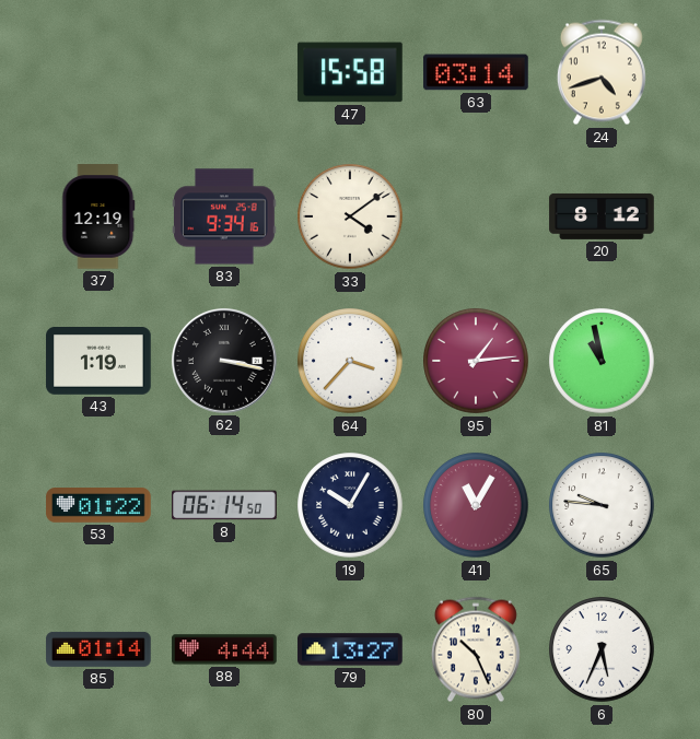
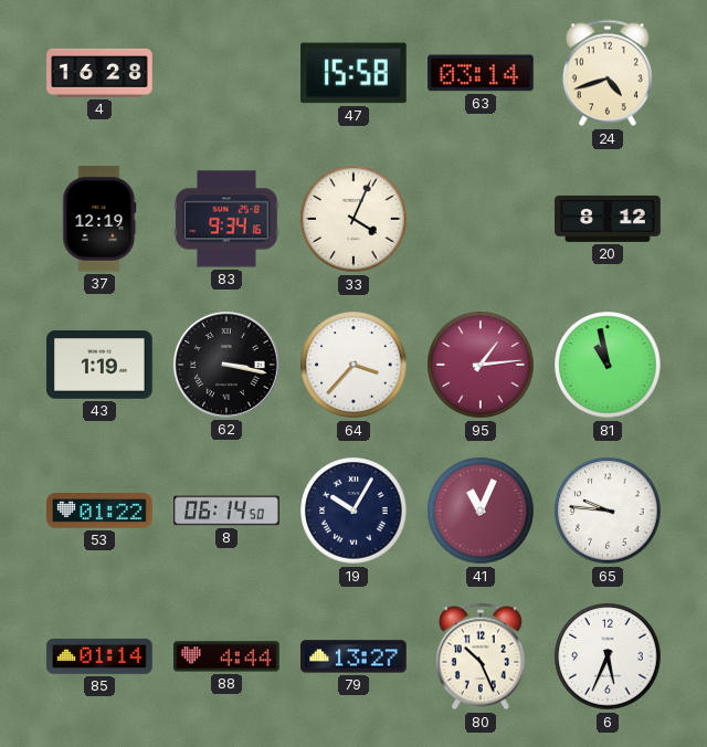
4: none -> 16:28
33: 4:09 -> 4:04
41: 11:05 -> 11:04
